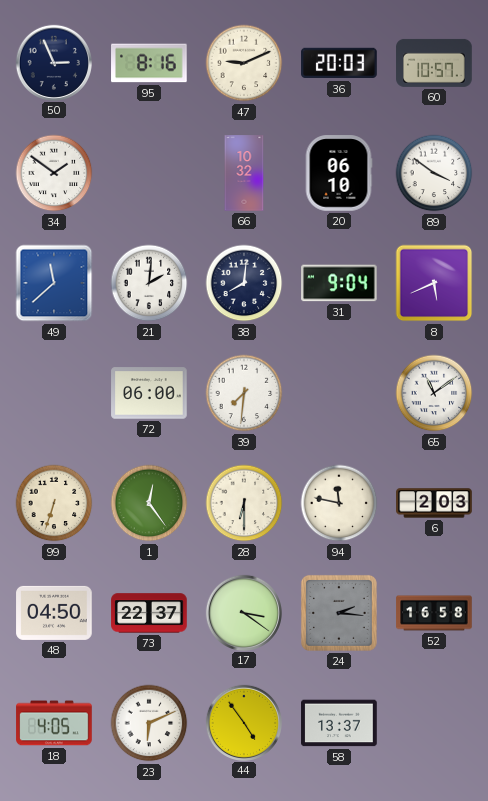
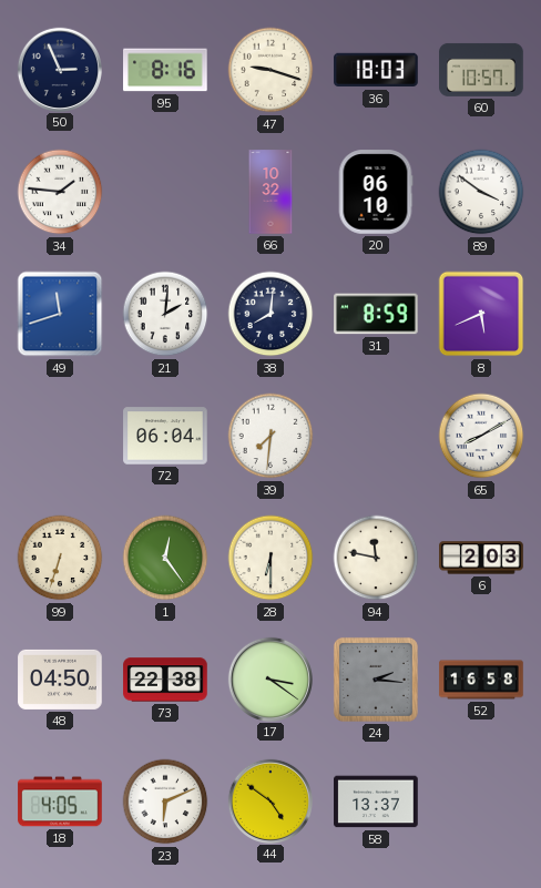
47: 9:11 -> 9:18
36: 20:03 -> 18:03
34: 1:51 -> 1:46
49: 11:38 -> 11:42
31: 9:04 -> 8:59
72: 06:00 -> 06:04
65: 11:09 -> 8:10
73: 22:37 -> 22:38
44: 4:54 -> 4:51
